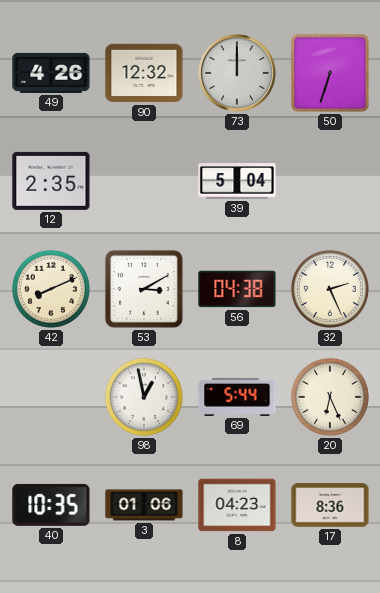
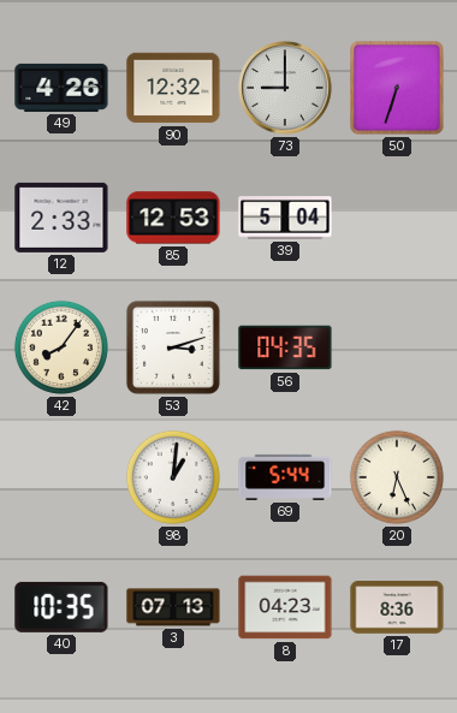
73: 12:00 -> 9:00
12: 2:35 -> 2:33
85: none -> 12:53
42: 8:11 -> 8:06
53: 3:10 -> 3:12
56: 04:38 -> 04:35
32: 2:26 -> none
98: 12:58 -> 1:01
3: 01:06 -> 07:13
